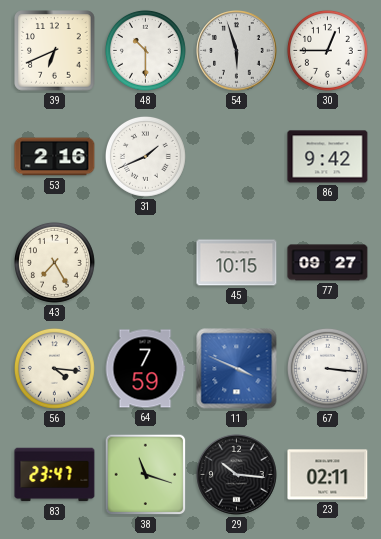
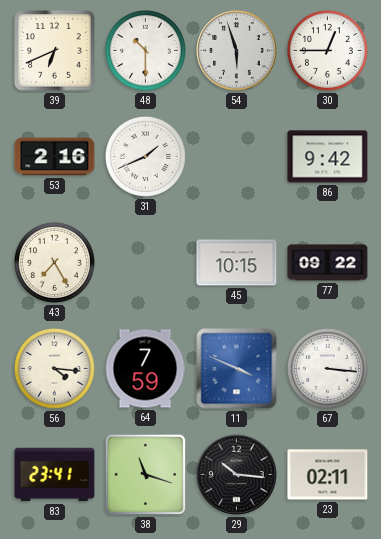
77: 09:27 -> 09:22
83: 23:47 -> 23:41
